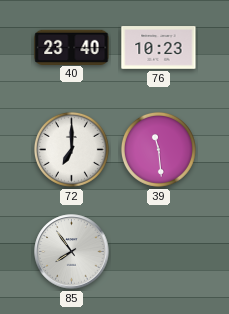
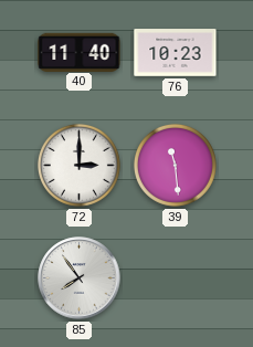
40: 23:40 -> 11:40
72: 7:00 -> 3:00
